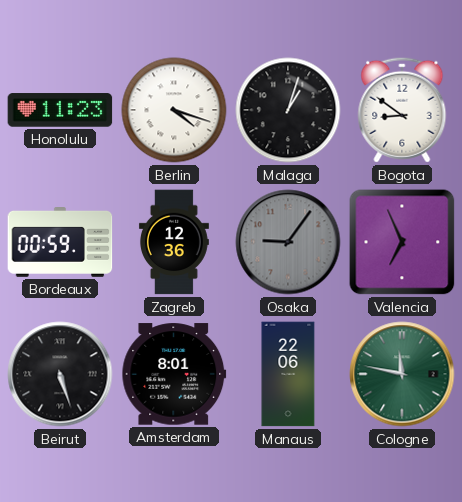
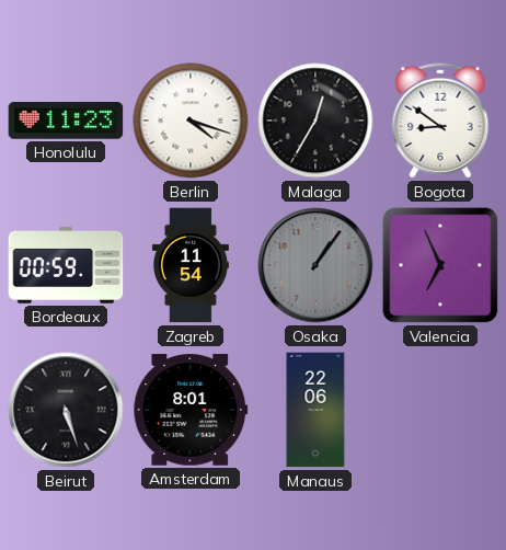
Malaga: 1:03 -> 12:35
Zagreb: 12:36 -> 11:54
Osaka: 9:06 -> 1:06
Cologne: 11:47 -> none
